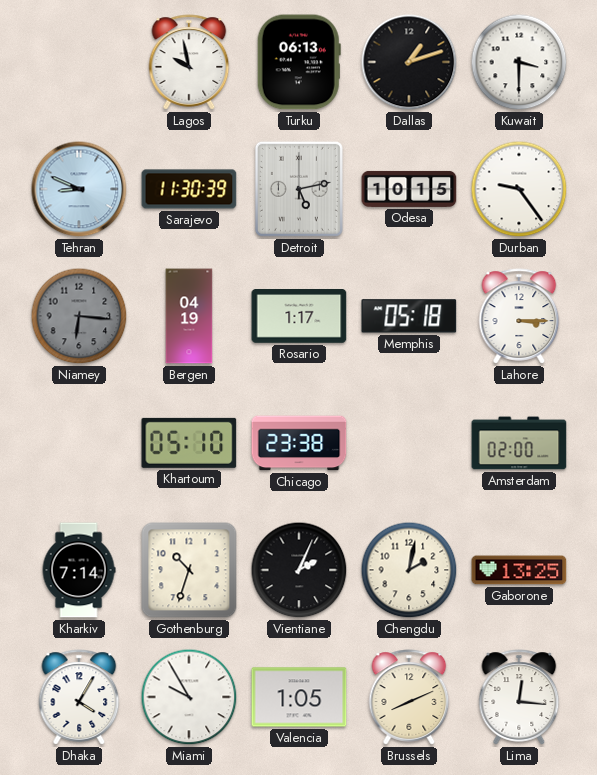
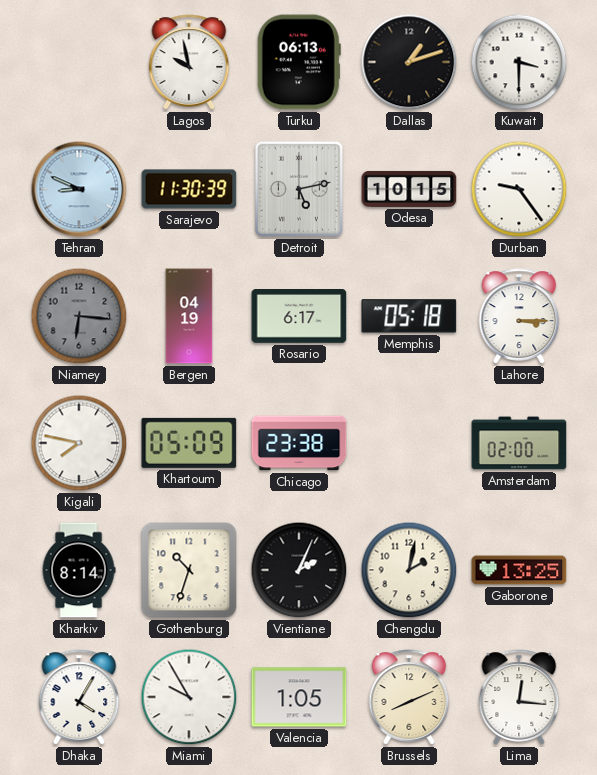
Rosario: 1:17 -> 6:17
Kigali: none -> 7:47
Khartoum: 05:10 -> 05:09
Kharkiv: 7:14 -> 8:14
